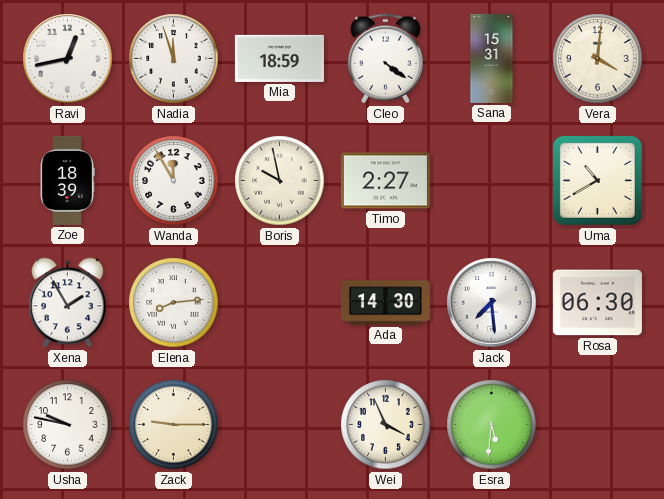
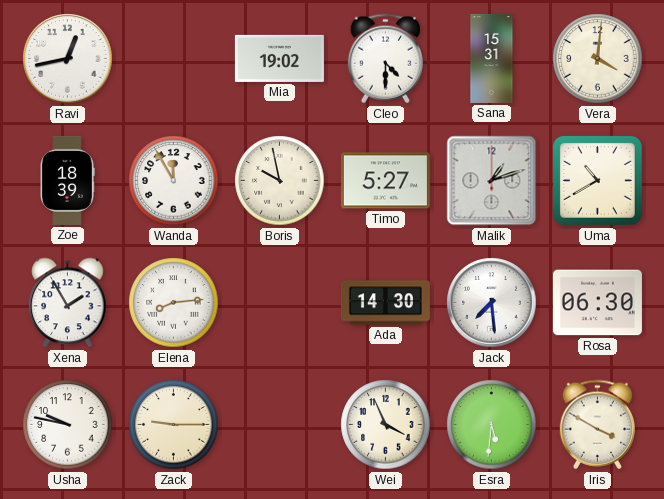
Nadia: 11:57 -> none
Mia: 18:59 -> 19:02
Cleo: 4:21 -> 4:30
Timo: 2:27 -> 5:27
Malik: none -> 1:12
Iris: none -> 3:50
